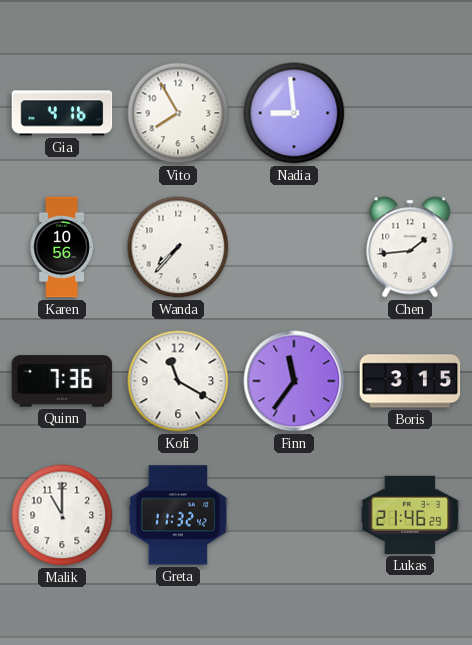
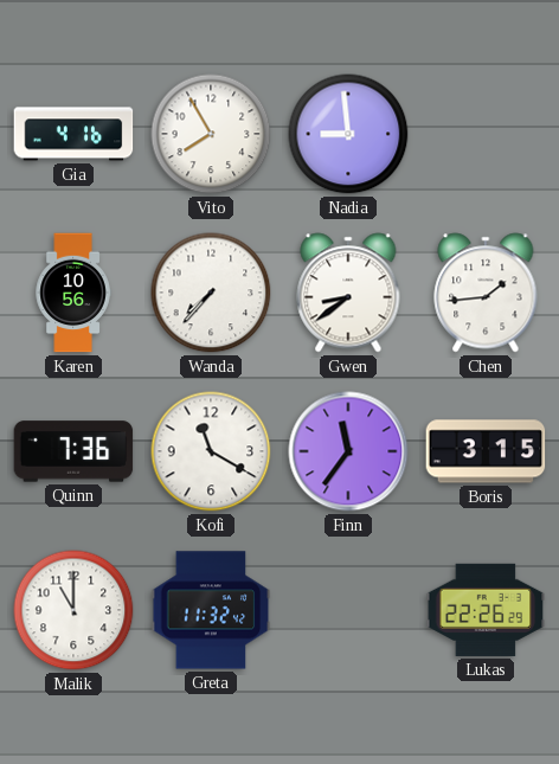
Gwen: none -> 8:39
Lukas: 21:46 -> 22:26
